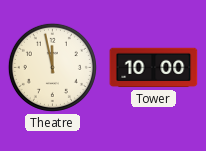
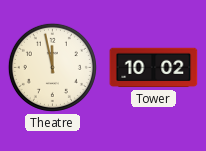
Tower: 10:00 -> 10:02
